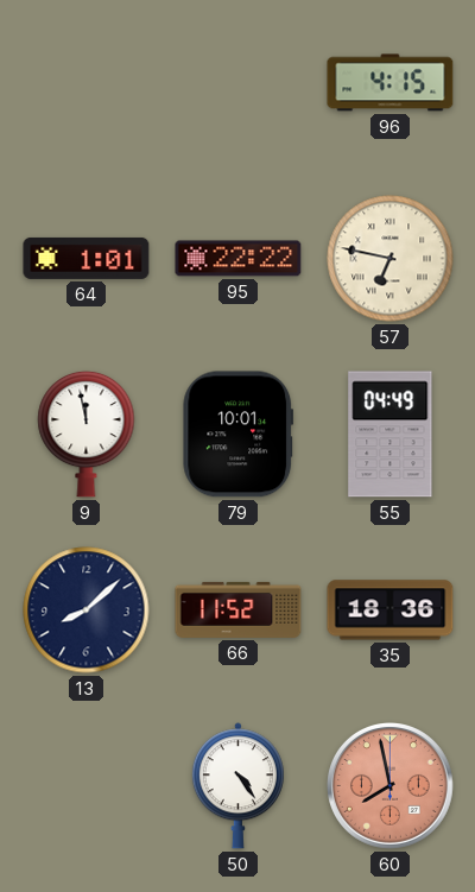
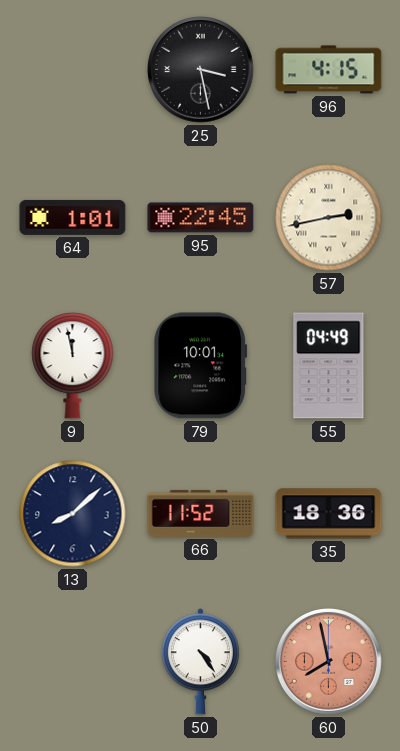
25: none -> 3:28
95: 22:22 -> 22:45
57: 6:47 -> 2:43
